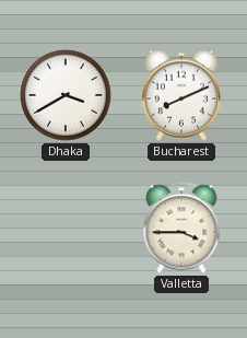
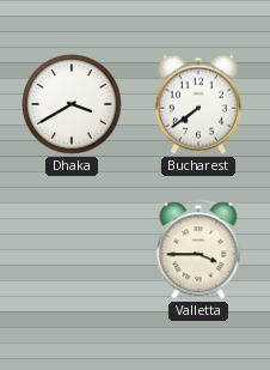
Bucharest: 8:11 -> 7:39
